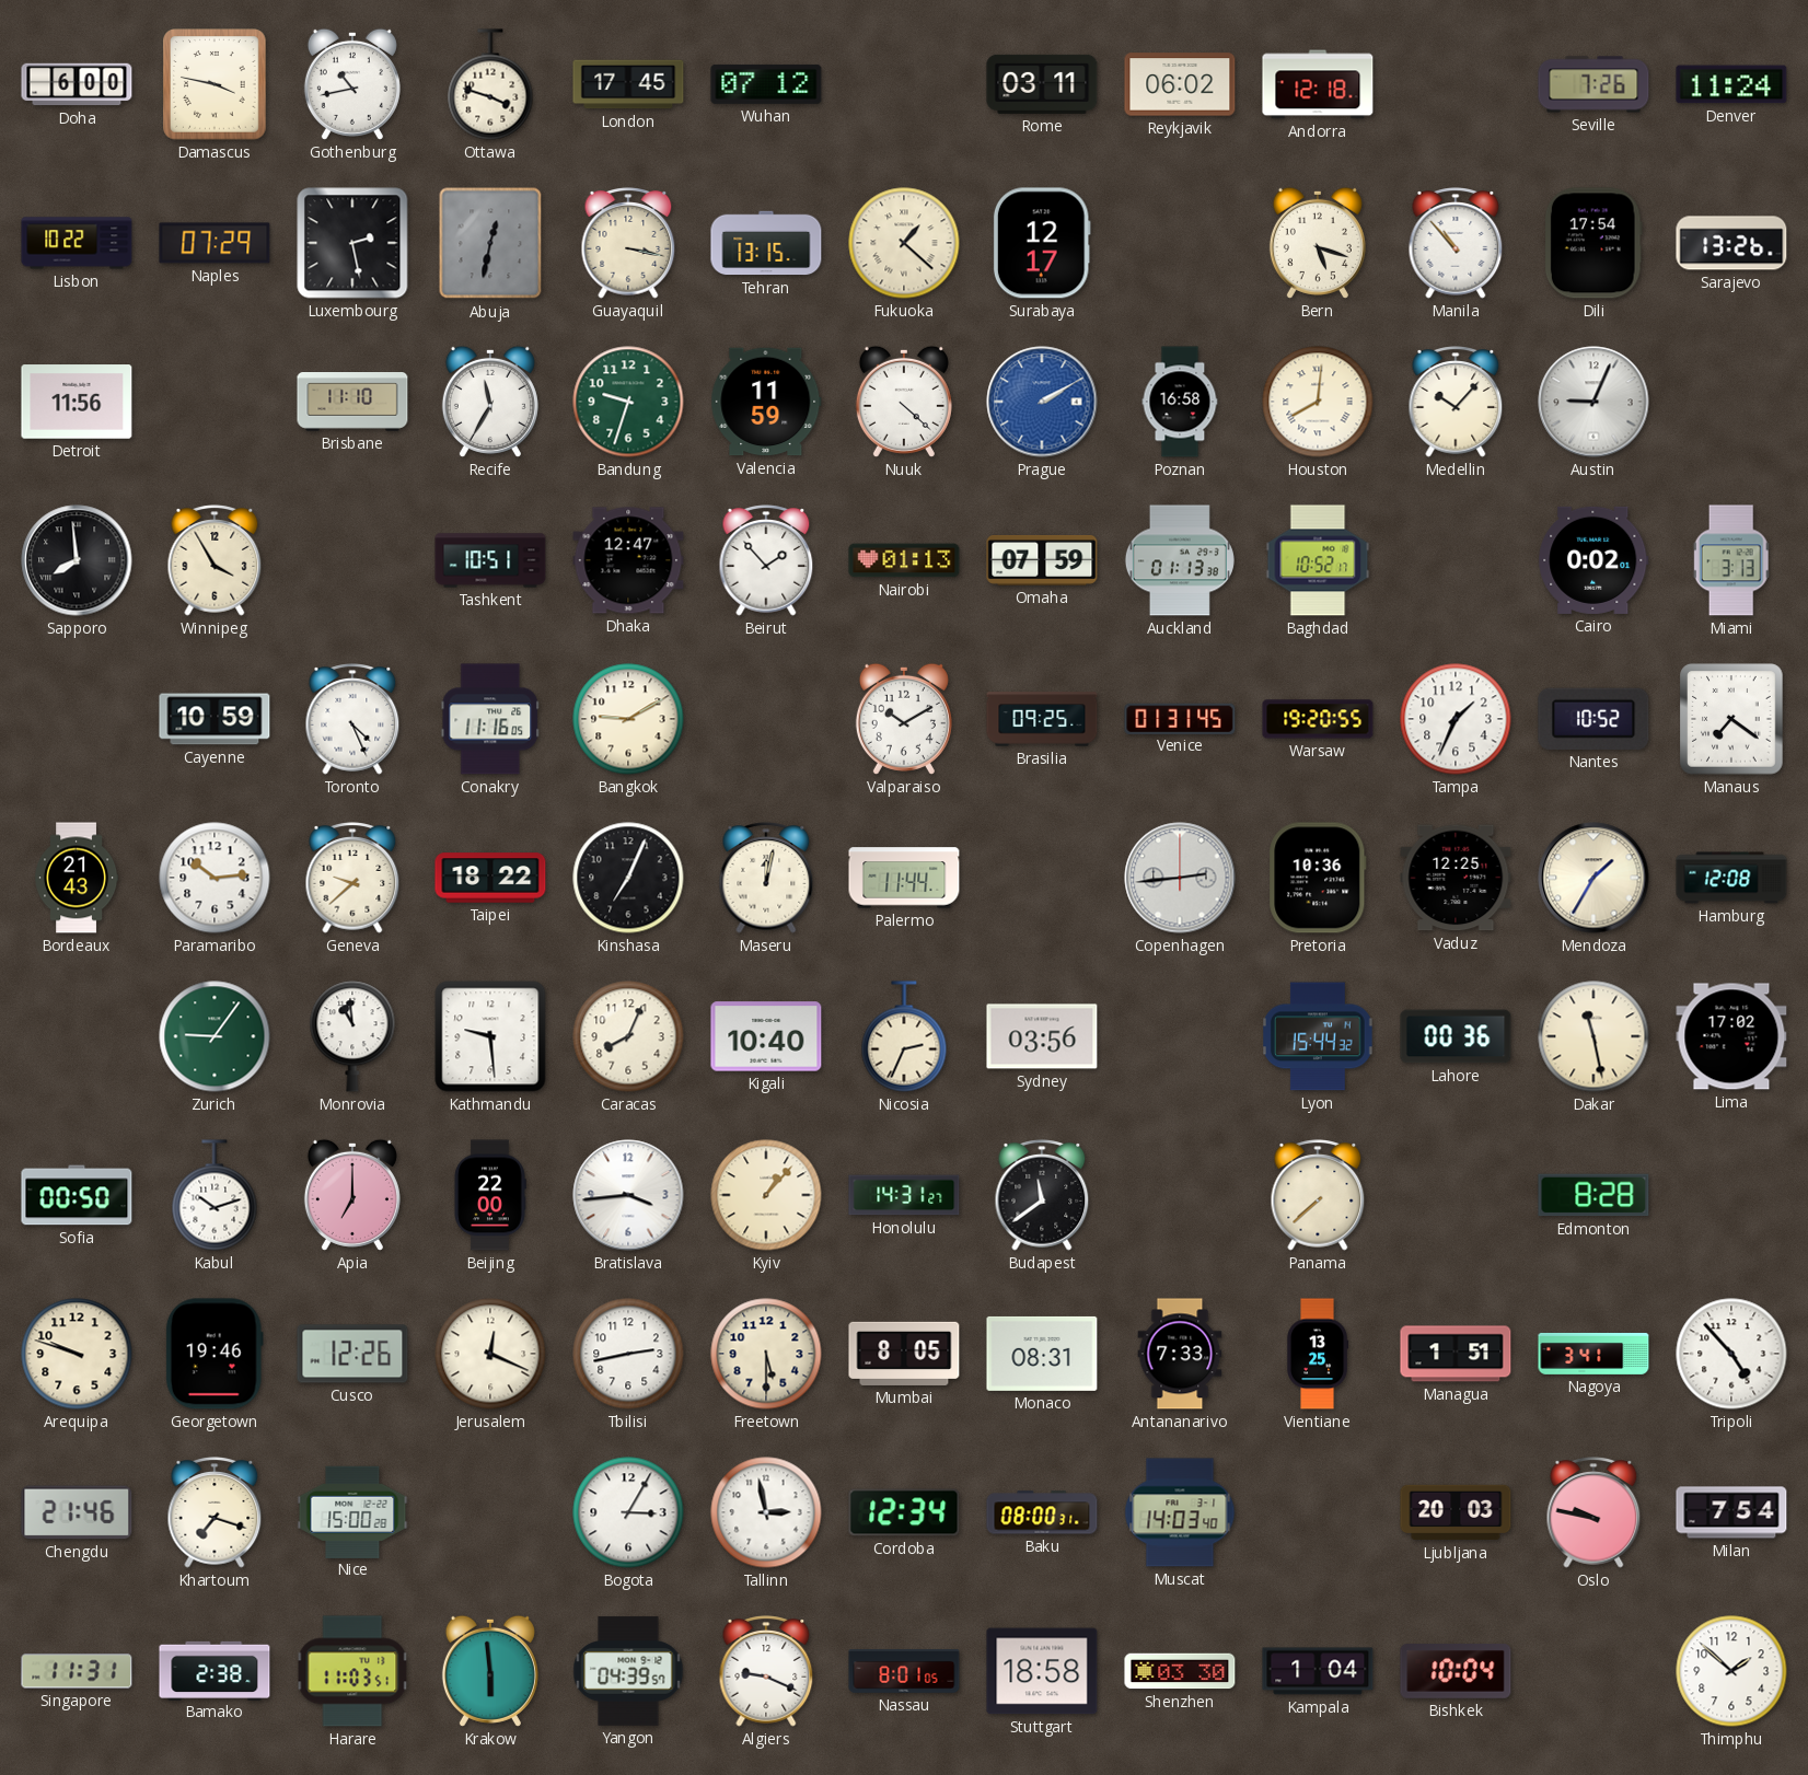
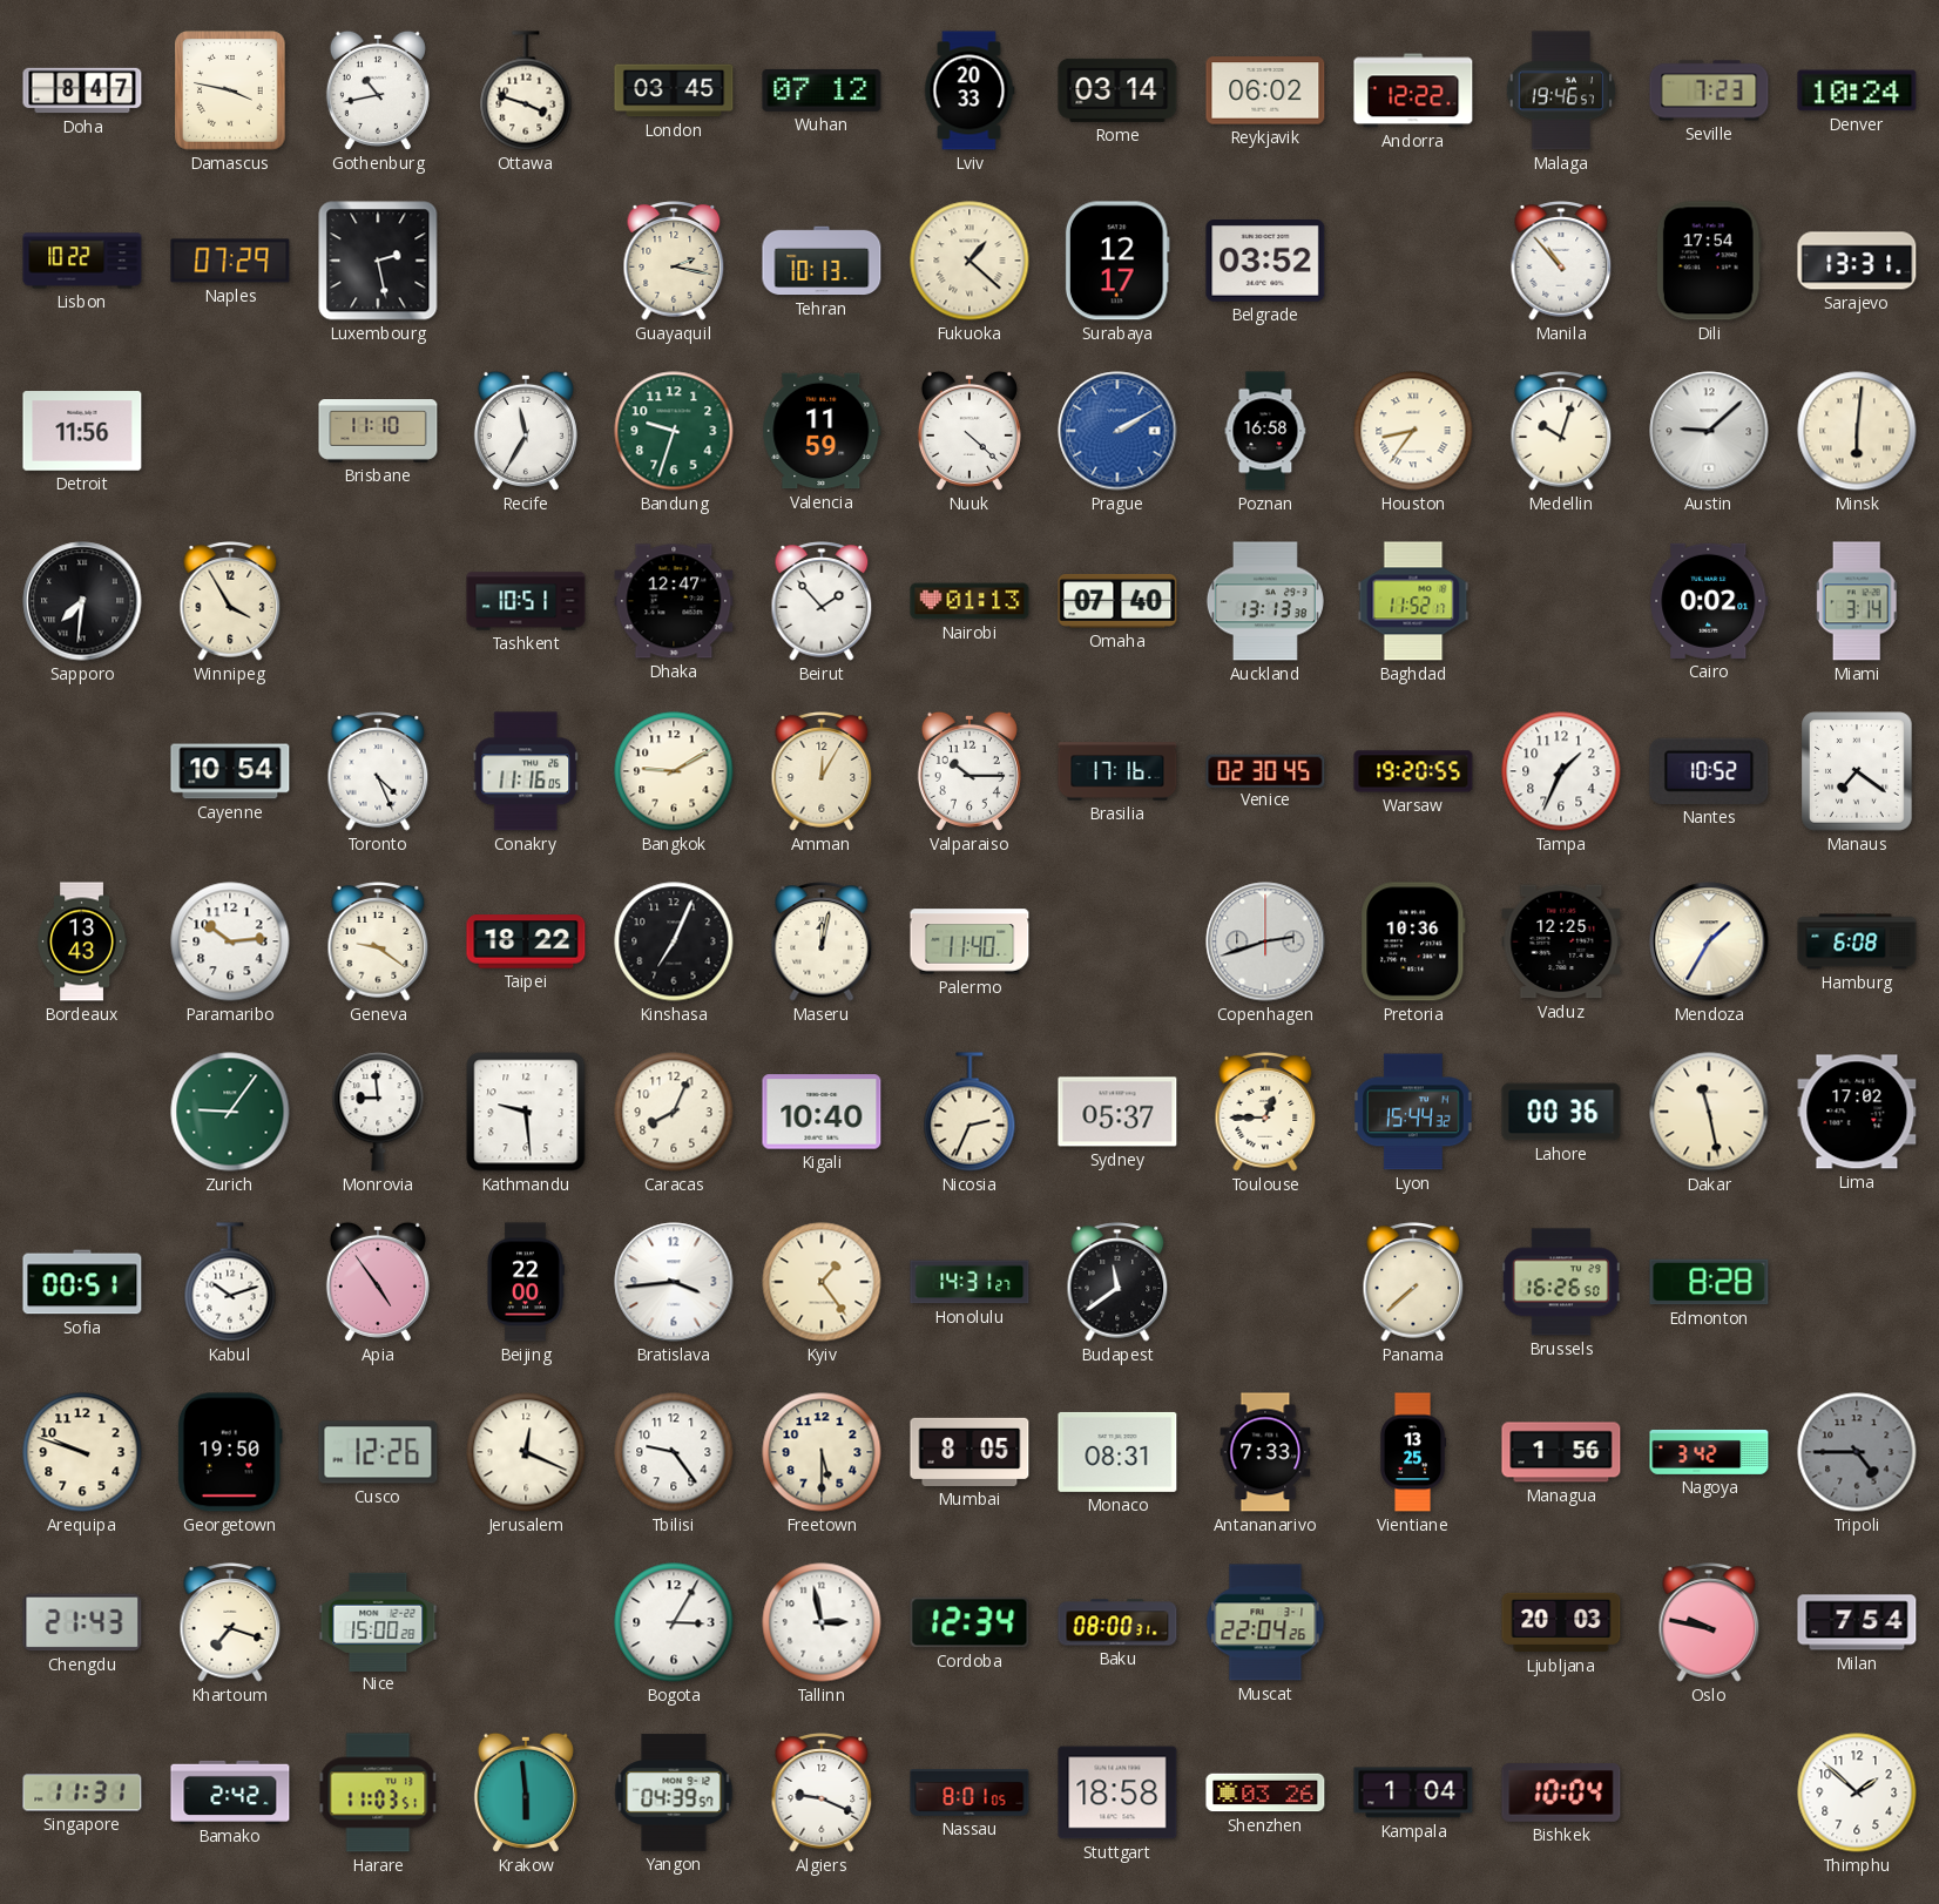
Doha: 6:00 -> 8:47
London: 17:45 -> 03:45
Lviv: none -> 20:33
Rome: 03:11 -> 03:14
Andorra: 12:18 -> 12:22
Malaga: none -> 19:46
Seville: 7:26 -> 7:23
Denver: 11:24 -> 10:24
Abuja: 12:32 -> none
Guayaquil: 3:17 -> 2:17
Tehran: 13:15 -> 10:13
Belgrade: none -> 03:52
Bern: 5:18 -> none
Sarajevo: 13:26 -> 13:31
Houston: 8:01 -> 8:36
Medellin: 10:07 -> 10:03
Austin: 9:04 -> 9:08
Minsk: none -> 6:01
Sapporo: 7:59 -> 7:31
Omaha: 07:59 -> 07:40
Auckland: 01:13 -> 13:13
Baghdad: 10:52 -> 11:52
Miami: 3:13 -> 3:14
Cayenne: 10:59 -> 10:54
Amman: none -> 12:05
Valparaiso: 10:10 -> 10:15
Brasilia: 09:25 -> 17:16
Venice: 01:31 -> 02:30
Bordeaux: 21:43 -> 13:43
Geneva: 9:38 -> 9:21
Palermo: 11:44 -> 11:40
Copenhagen: 2:44 -> 2:42
Hamburg: 12:08 -> 6:08
Monrovia: 10:59 -> 8:59
Sydney: 03:56 -> 05:37
Toulouse: none -> 12:45
Sofia: 00:50 -> 00:51
Apia: 7:00 -> 4:54
Kyiv: 1:07 -> 1:24
Brussels: none -> 16:26
Georgetown: 19:46 -> 19:50
Tbilisi: 2:43 -> 9:24
Managua: 1:51 -> 1:56
Nagoya: 3:41 -> 3:42
Tripoli: 4:53 -> 4:45
Tripoli dial: white -> grey
Chengdu: 21:46 -> 21:43
Muscat: 14:03 -> 22:04
Bamako: 2:38 -> 2:42
Shenzhen: 03:30 -> 03:26
